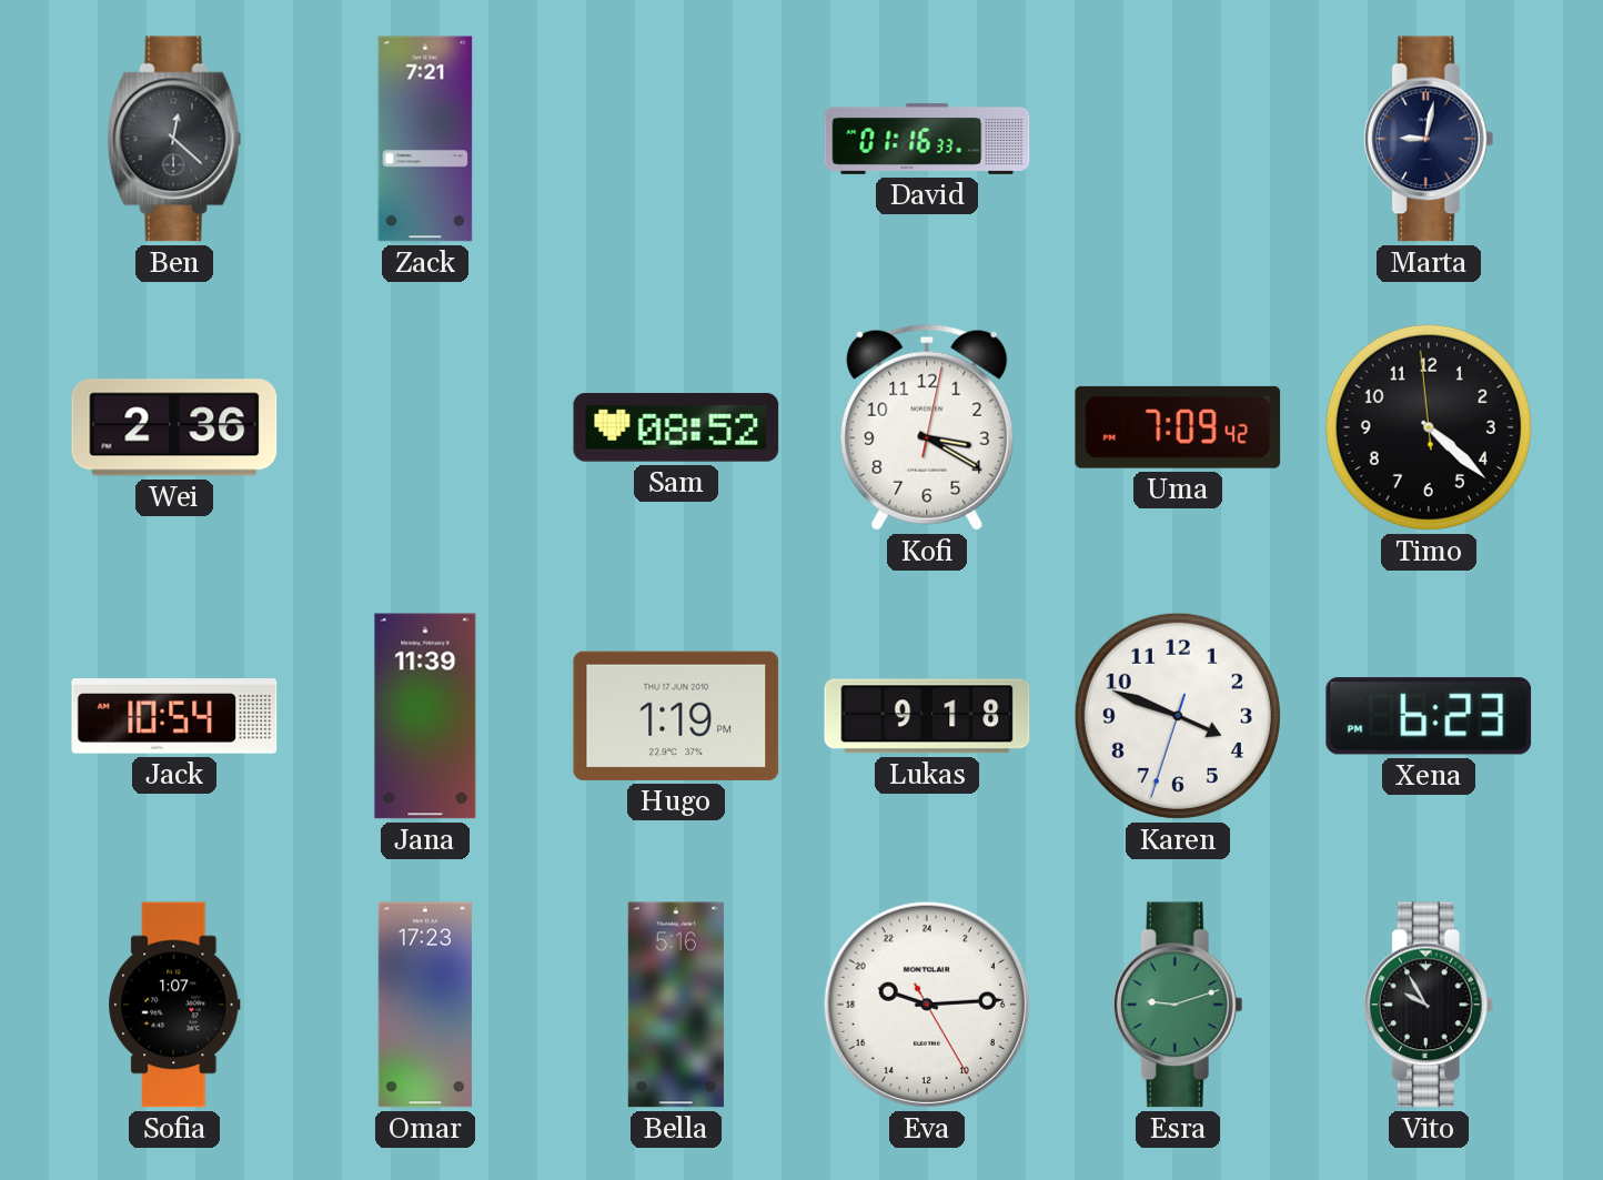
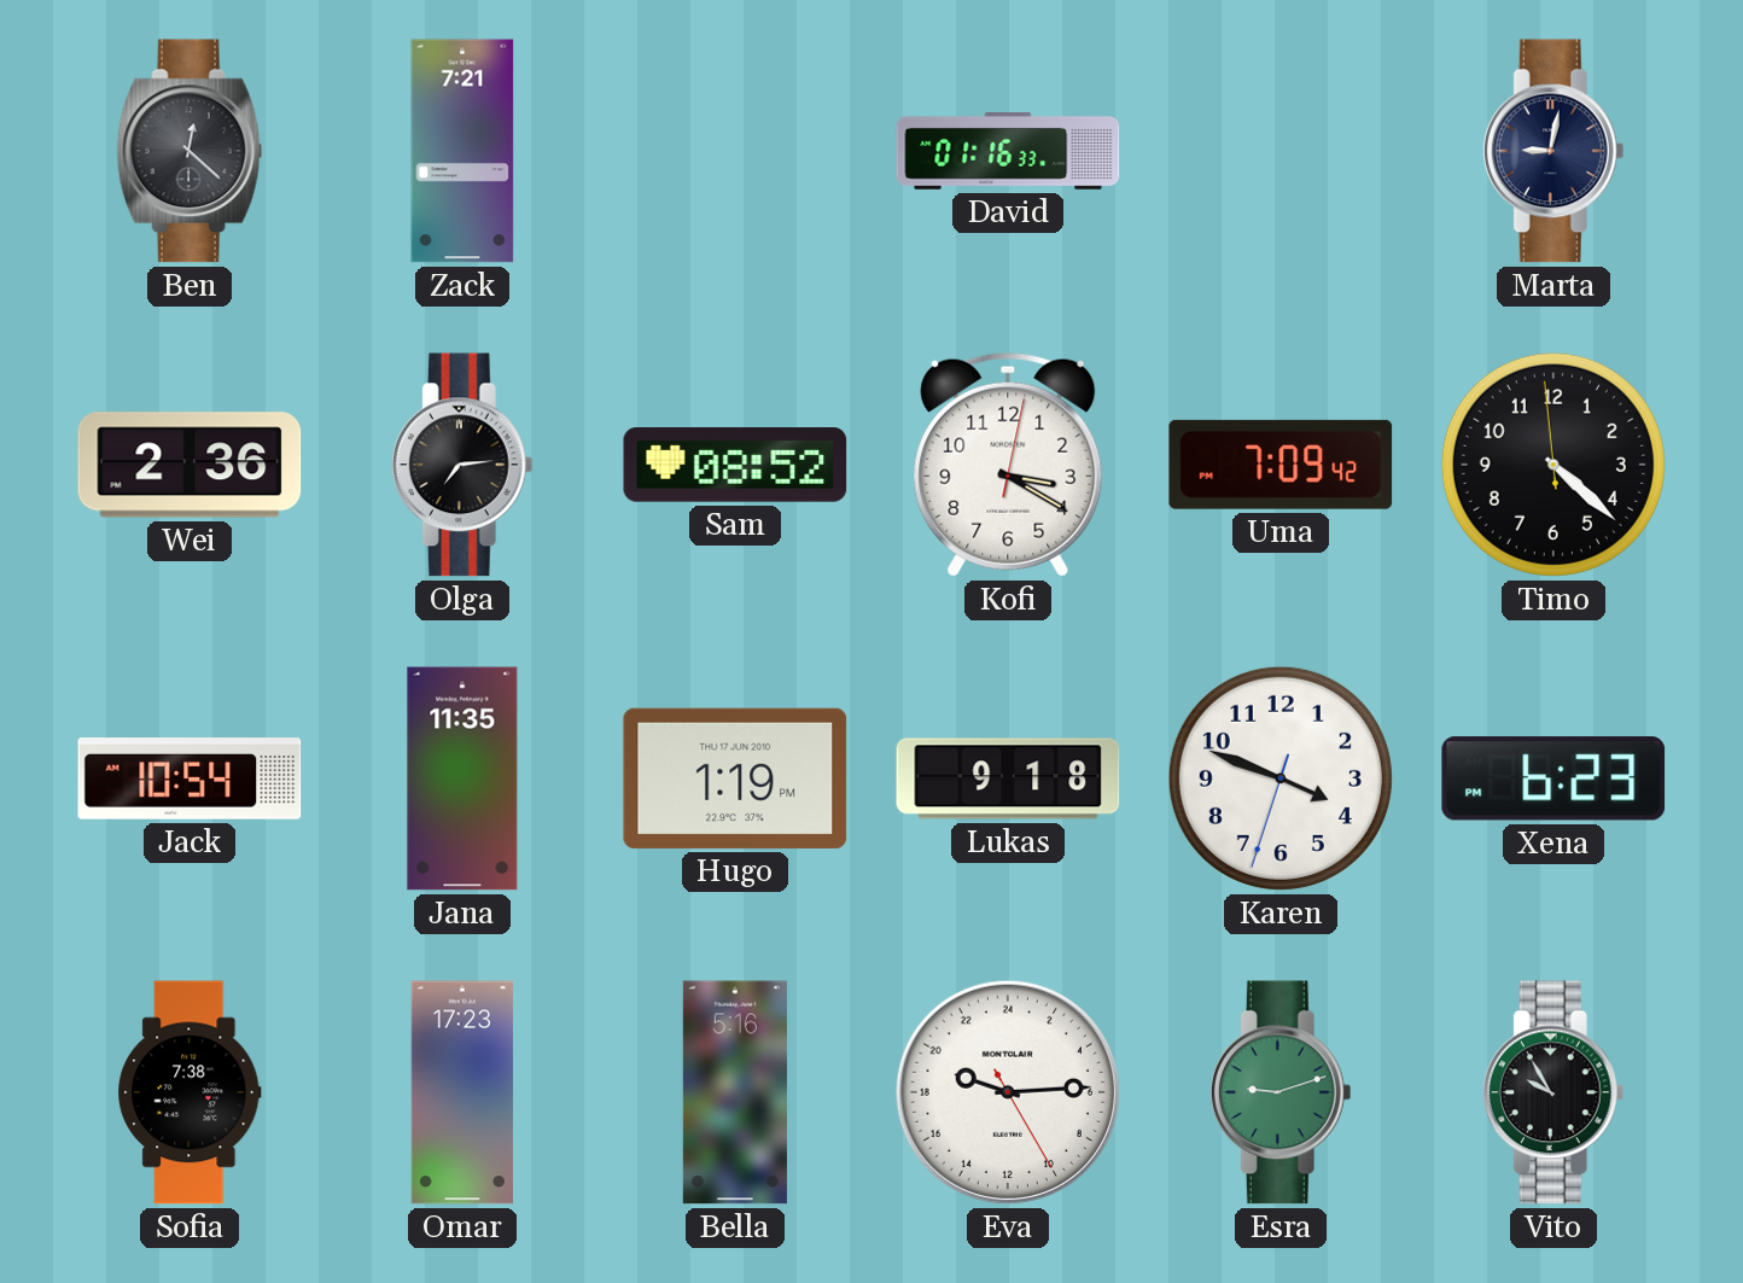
Olga: none -> 7:14
Jana: 11:39 -> 11:35
Sofia: 1:07 -> 7:38
